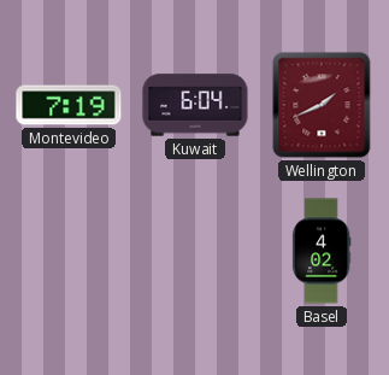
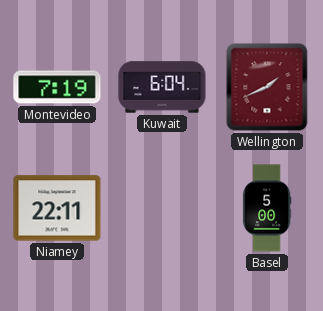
Niamey: none -> 22:11
Basel: 4:02 -> 5:00
